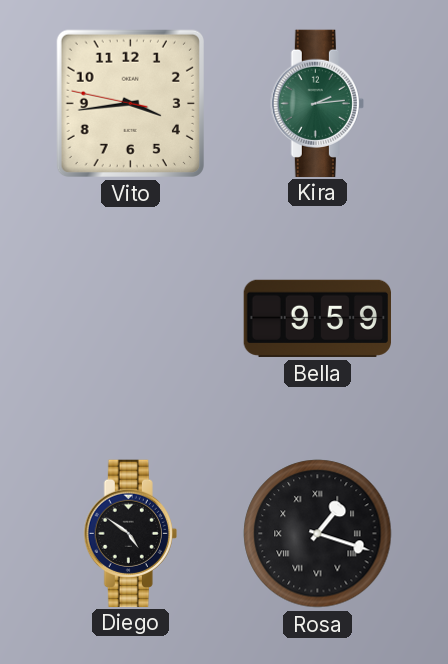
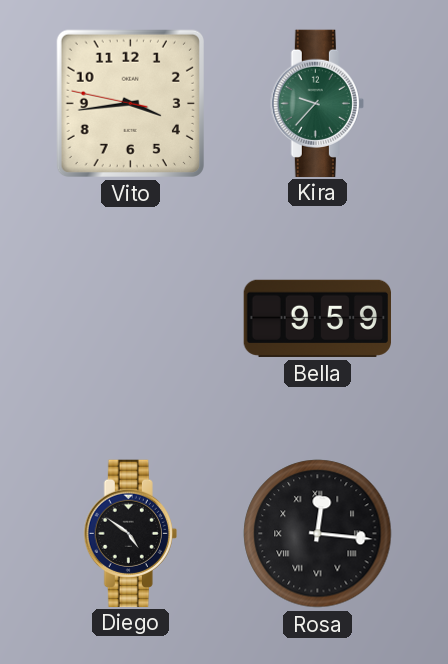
Kira: 2:14 -> 9:37
Rosa: 1:18 -> 12:16
